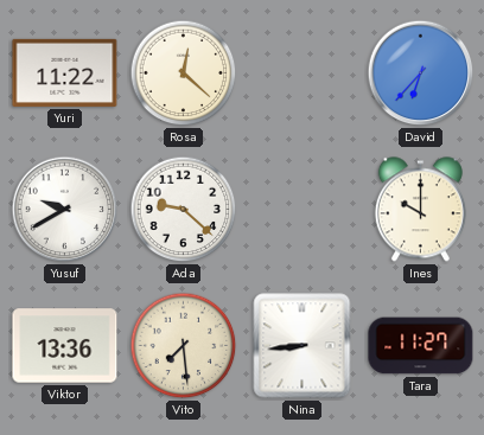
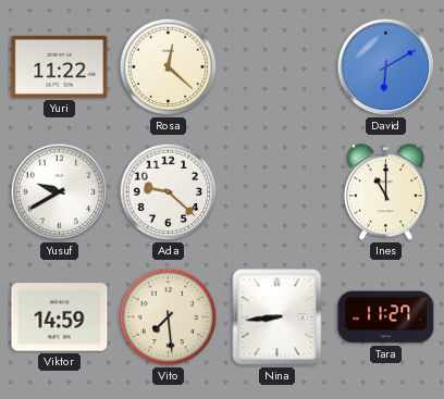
David: 6:37 -> 6:10
Ines: 10:00 -> 11:00
Viktor: 13:36 -> 14:59
